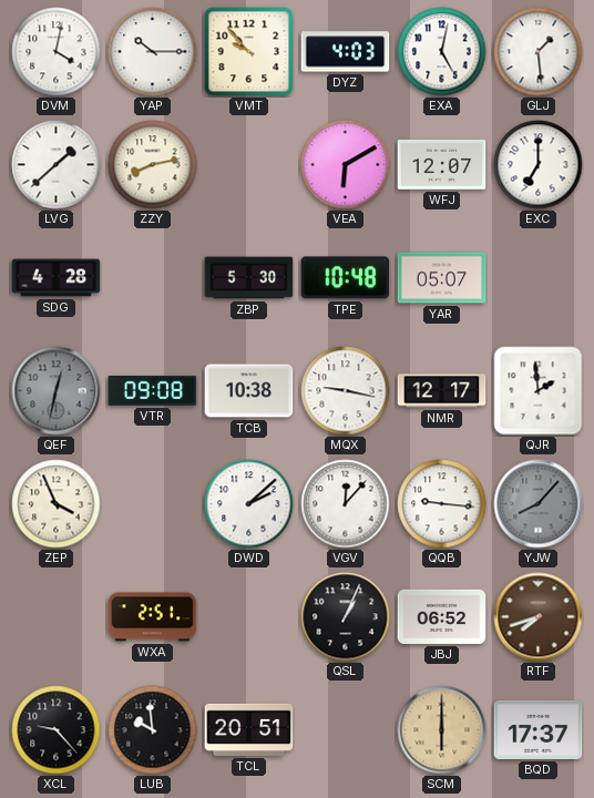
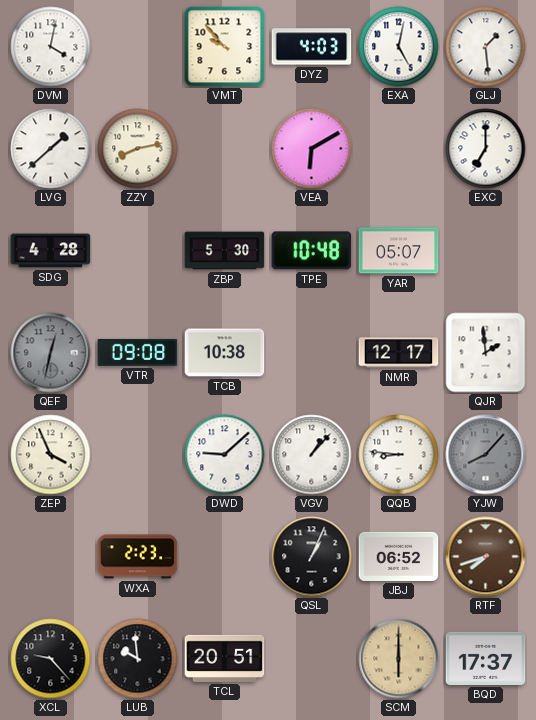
YAP: 10:15 -> none
WFJ: 12:07 -> none
MQX: 9:17 -> none
DWD: 2:08 -> 9:08
VGV: 12:07 -> 1:07
QQB: 9:16 -> 8:46
WXA: 2:51 -> 2:23
